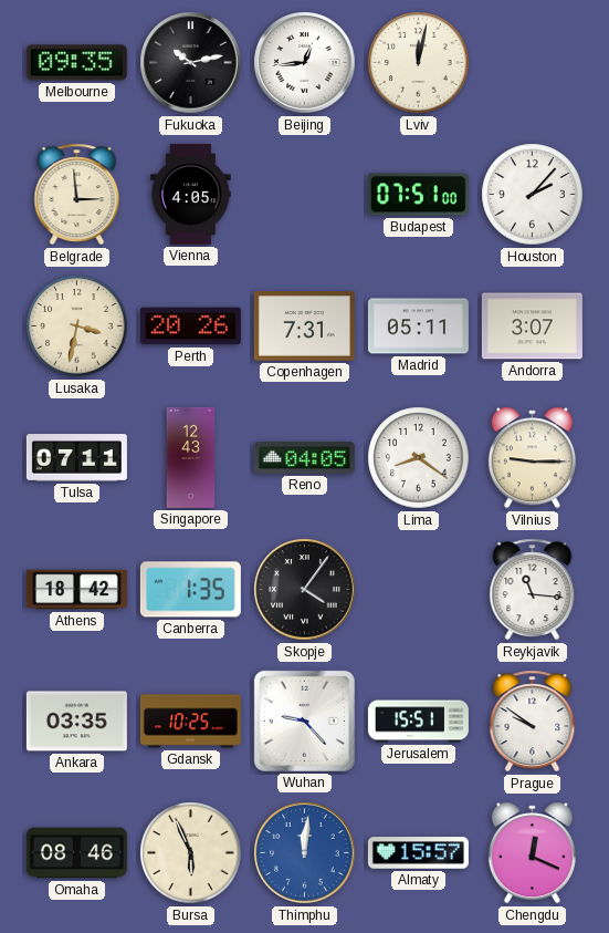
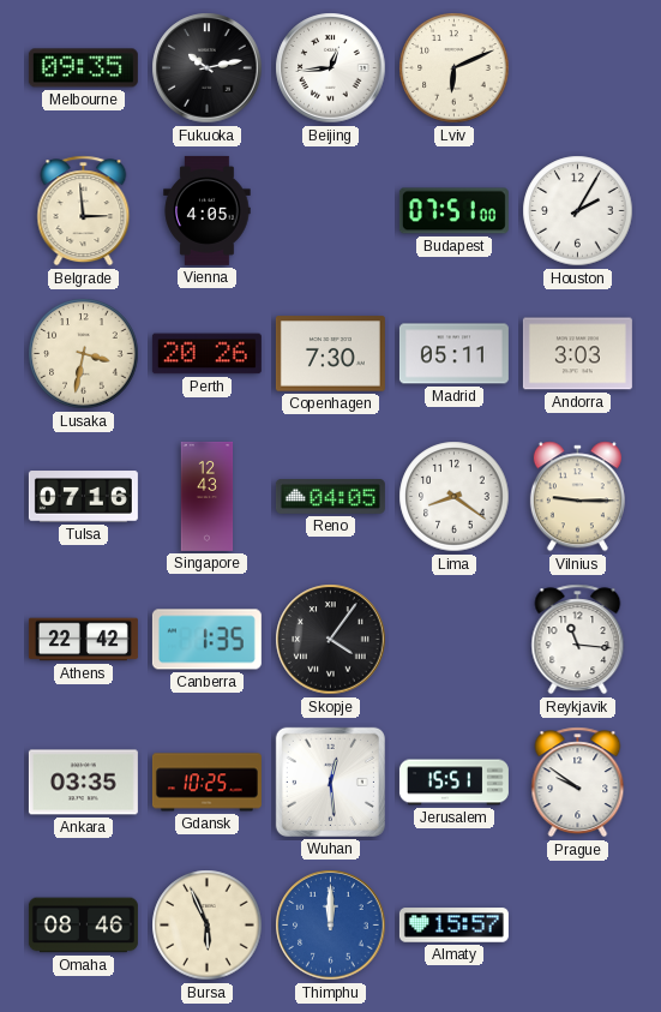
Lviv: 12:02 -> 6:11
Houston: 2:07 -> 2:05
Copenhagen: 7:31 -> 7:30
Andorra: 3:07 -> 3:03
Tulsa: 07:11 -> 07:16
Athens: 18:42 -> 22:42
Wuhan: 9:23 -> 12:29
Thimphu: 12:01 -> 12:00
Chengdu: 12:19 -> none
